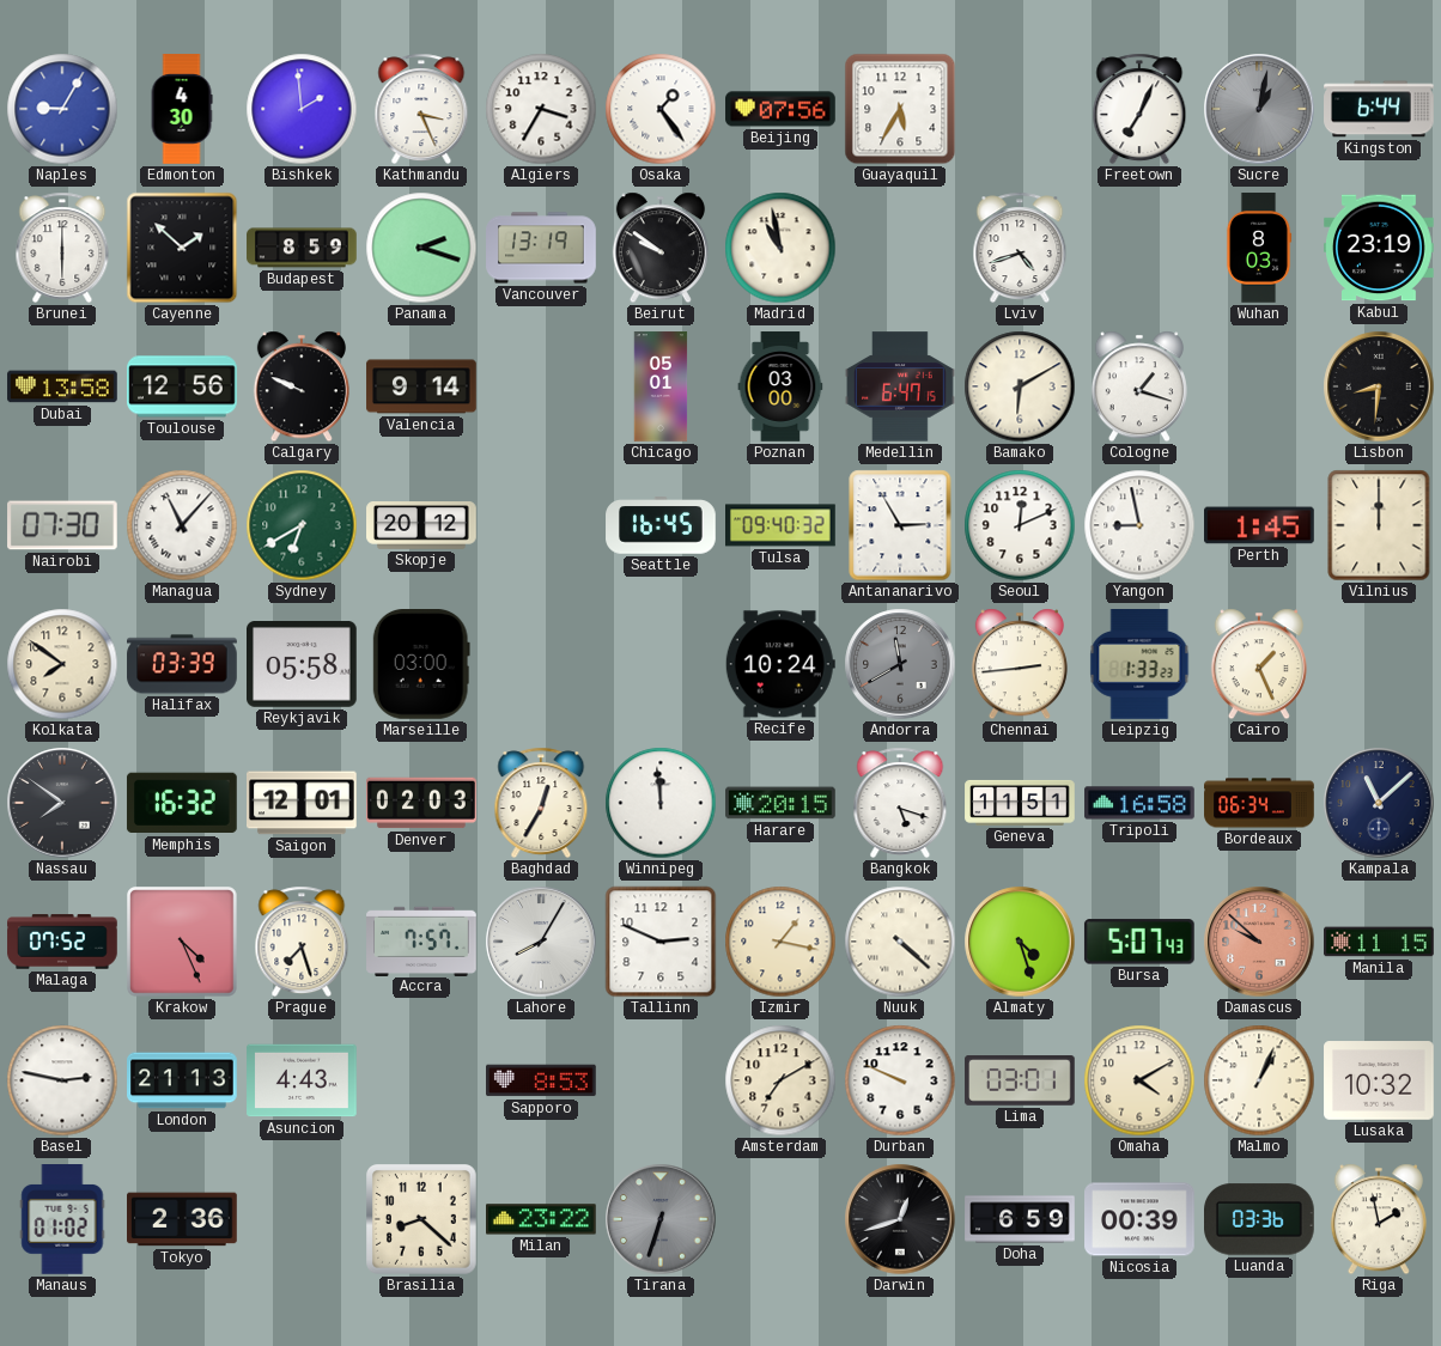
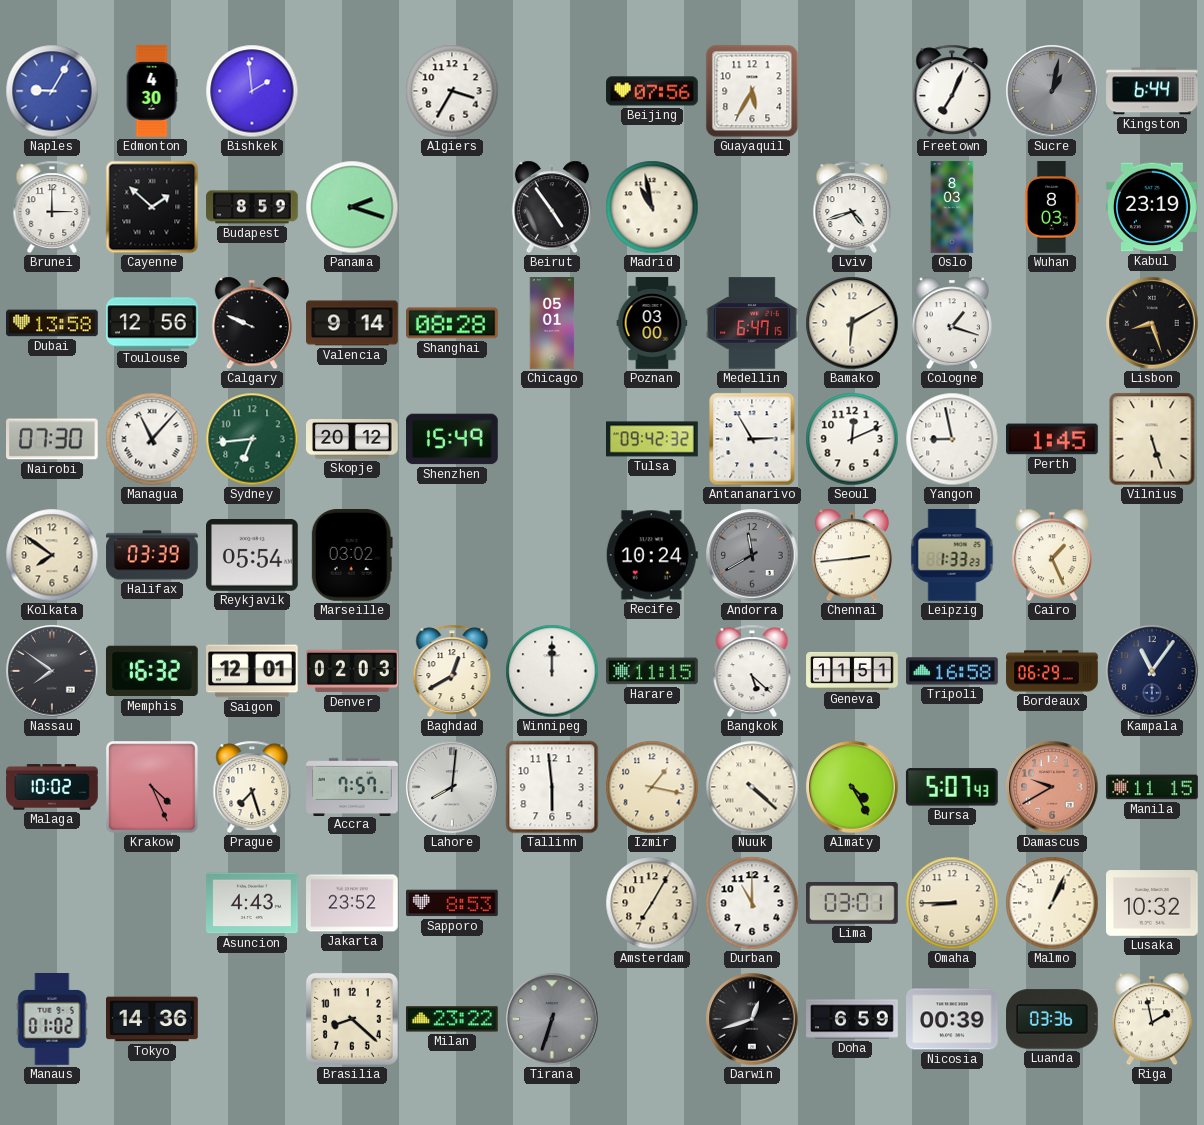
Kathmandu: 3:26 -> none
Osaka: 1:24 -> none
Brunei: 6:00 -> 3:00
Vancouver: 13:19 -> none
Beirut: 9:51 -> 4:54
Oslo: none -> 8:03
Shanghai: none -> 08:28
Lisbon: 8:31 -> 8:27
Sydney: 6:40 -> 6:44
Shenzhen: none -> 15:49
Seattle: 16:45 -> none
Tulsa: 09:40 -> 09:42
Vilnius: 12:00 -> 5:27
Reykjavik: 05:58 -> 05:54
Marseille: 03:00 -> 03:02
Baghdad: 12:35 -> 12:40
Winnipeg: 11:59 -> 12:00
Harare: 20:15 -> 11:15
Bangkok: 5:18 -> 5:22
Bordeaux: 06:34 -> 06:29
Kampala: 11:08 -> 11:06
Malaga: 07:52 -> 10:02
Lahore: 8:05 -> 8:01
Tallinn: 2:49 -> 5:59
Almaty: 4:27 -> 4:25
Damascus: 9:52 -> 9:40
Basel: 2:47 -> none
London: 21:13 -> none
Jakarta: none -> 23:52
Amsterdam: 7:10 -> 7:05
Durban: 9:49 -> 11:00
Omaha: 4:10 -> 8:45
Tokyo: 2:36 -> 14:36
